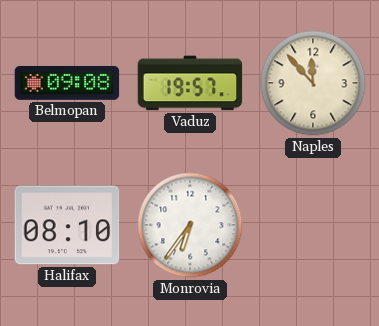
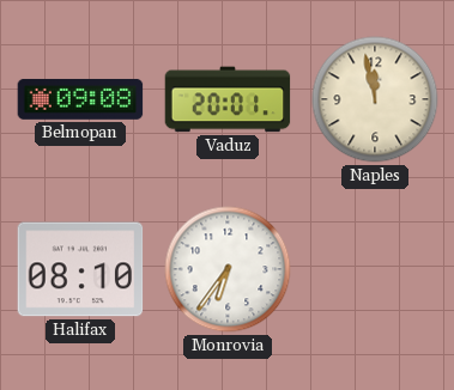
Vaduz: 19:57 -> 20:01
Naples: 11:53 -> 11:58
